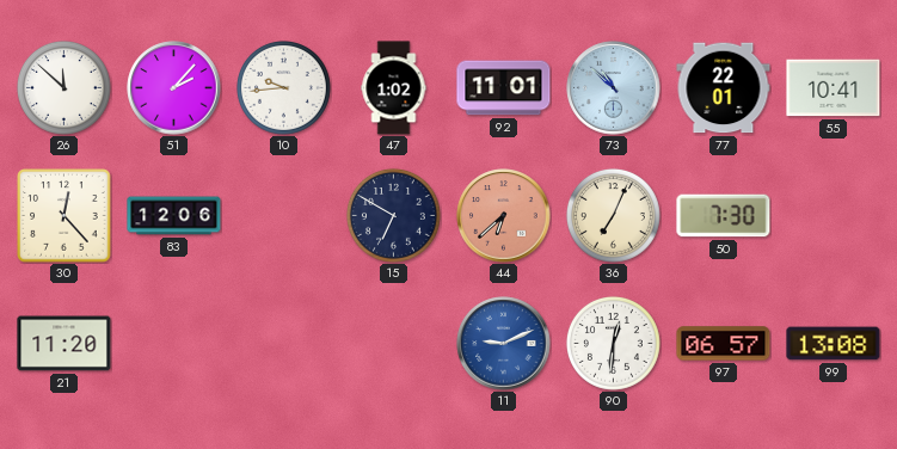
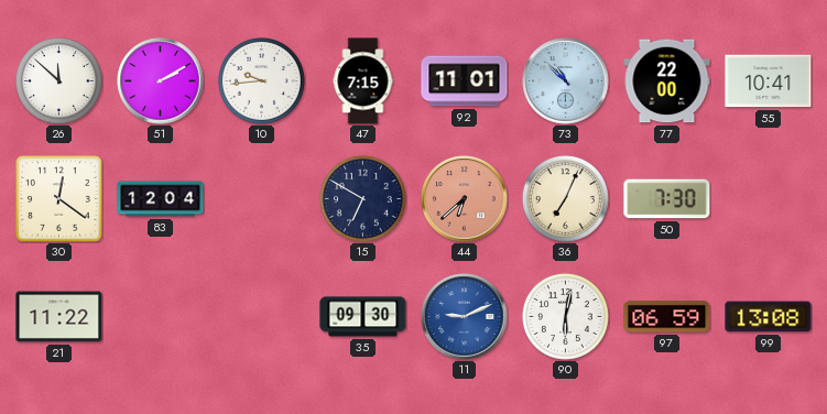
51: 2:07 -> 2:10
47: 1:02 -> 7:15
77: 22:01 -> 22:00
30: 12:23 -> 12:21
83: 12:06 -> 12:04
21: 11:20 -> 11:22
35: none -> 09:30
90: 12:31 -> 6:02
97: 06:57 -> 06:59
